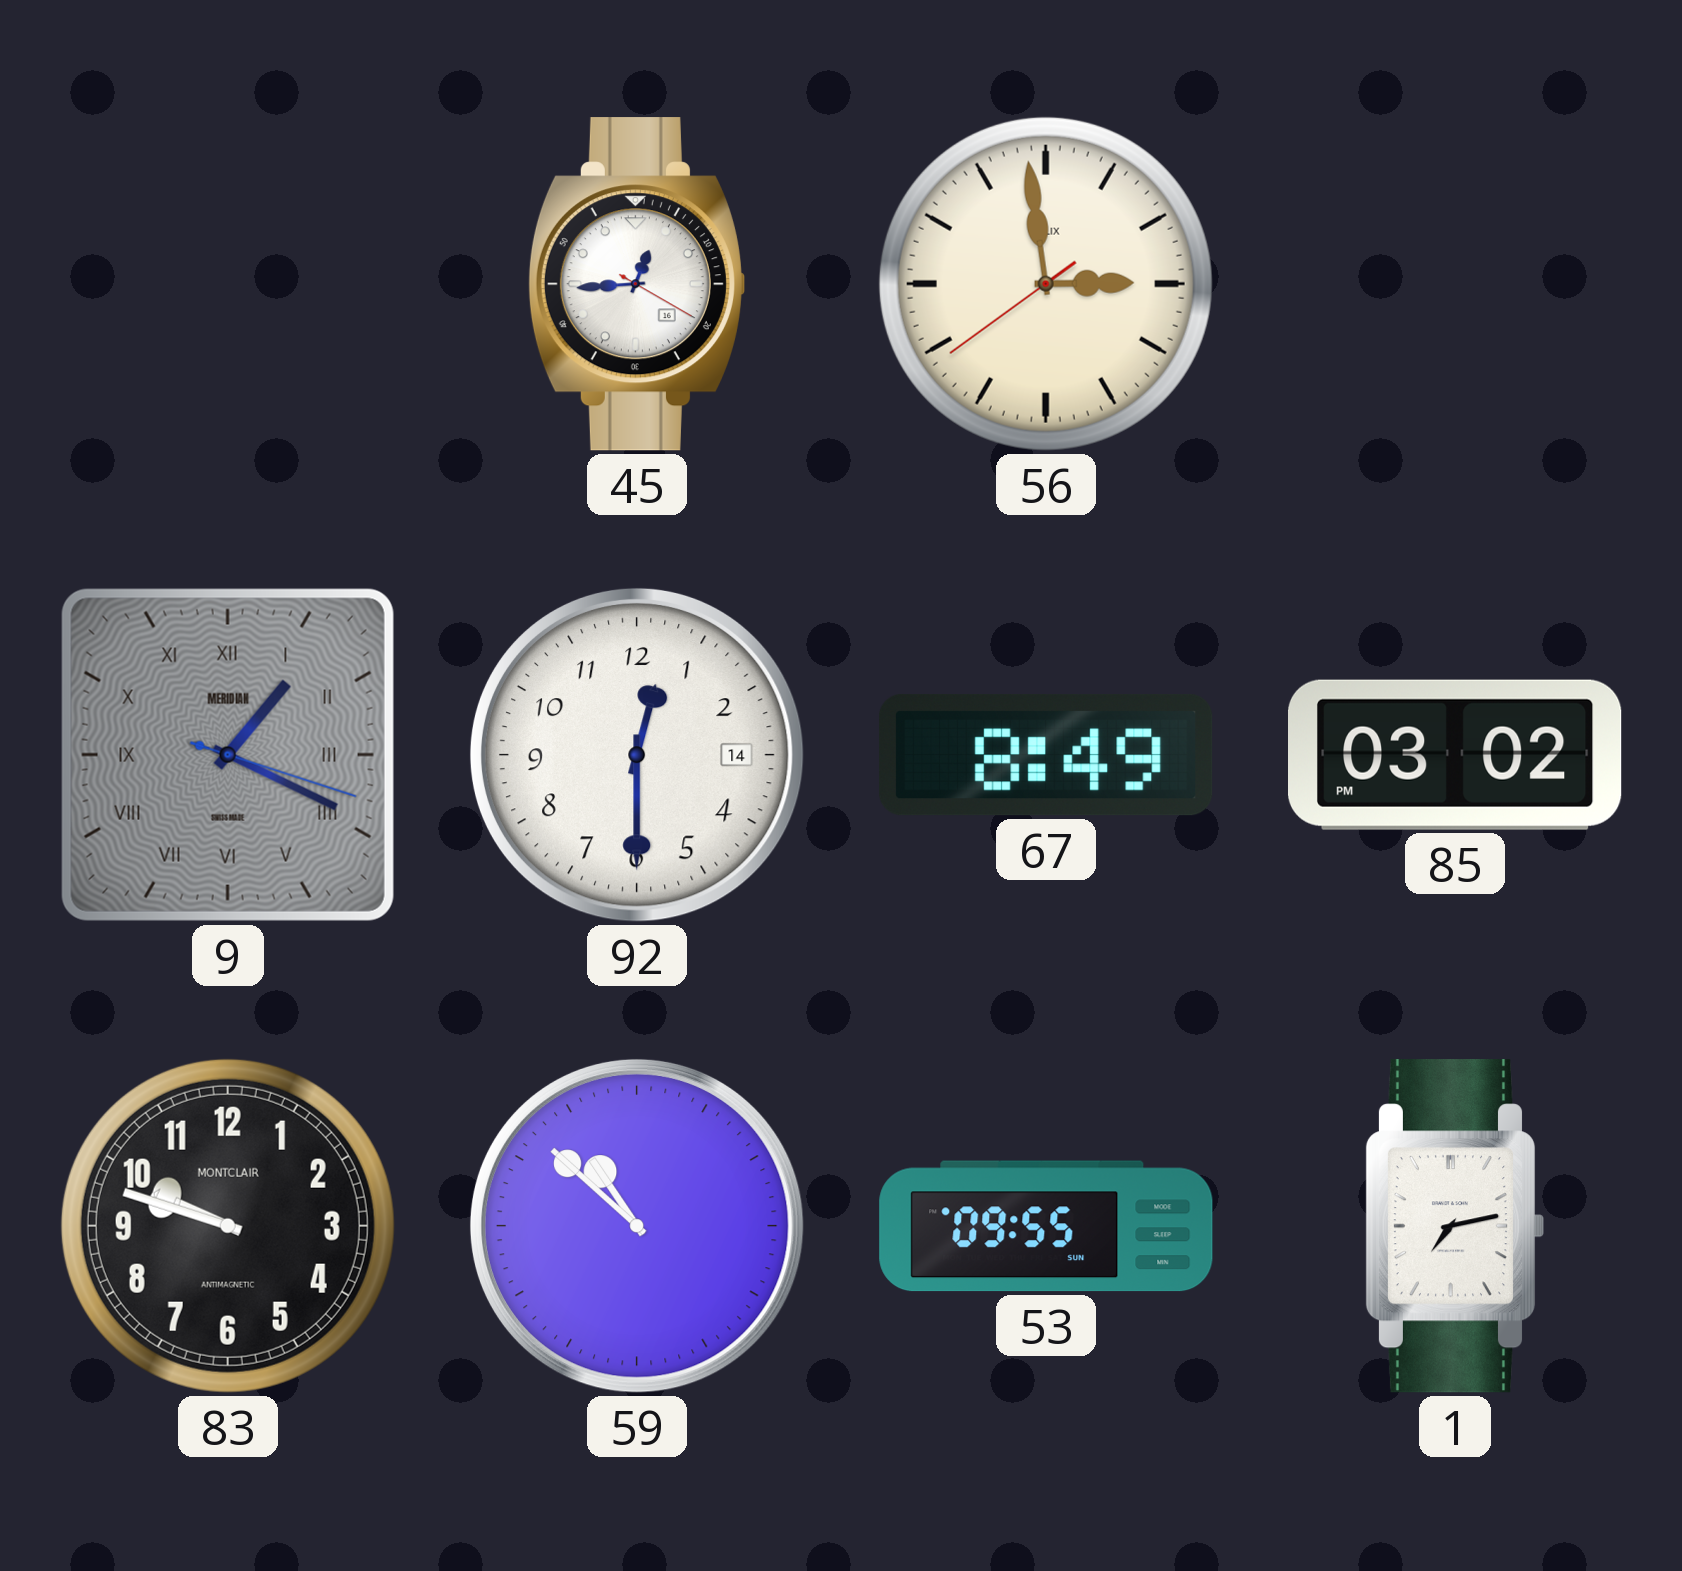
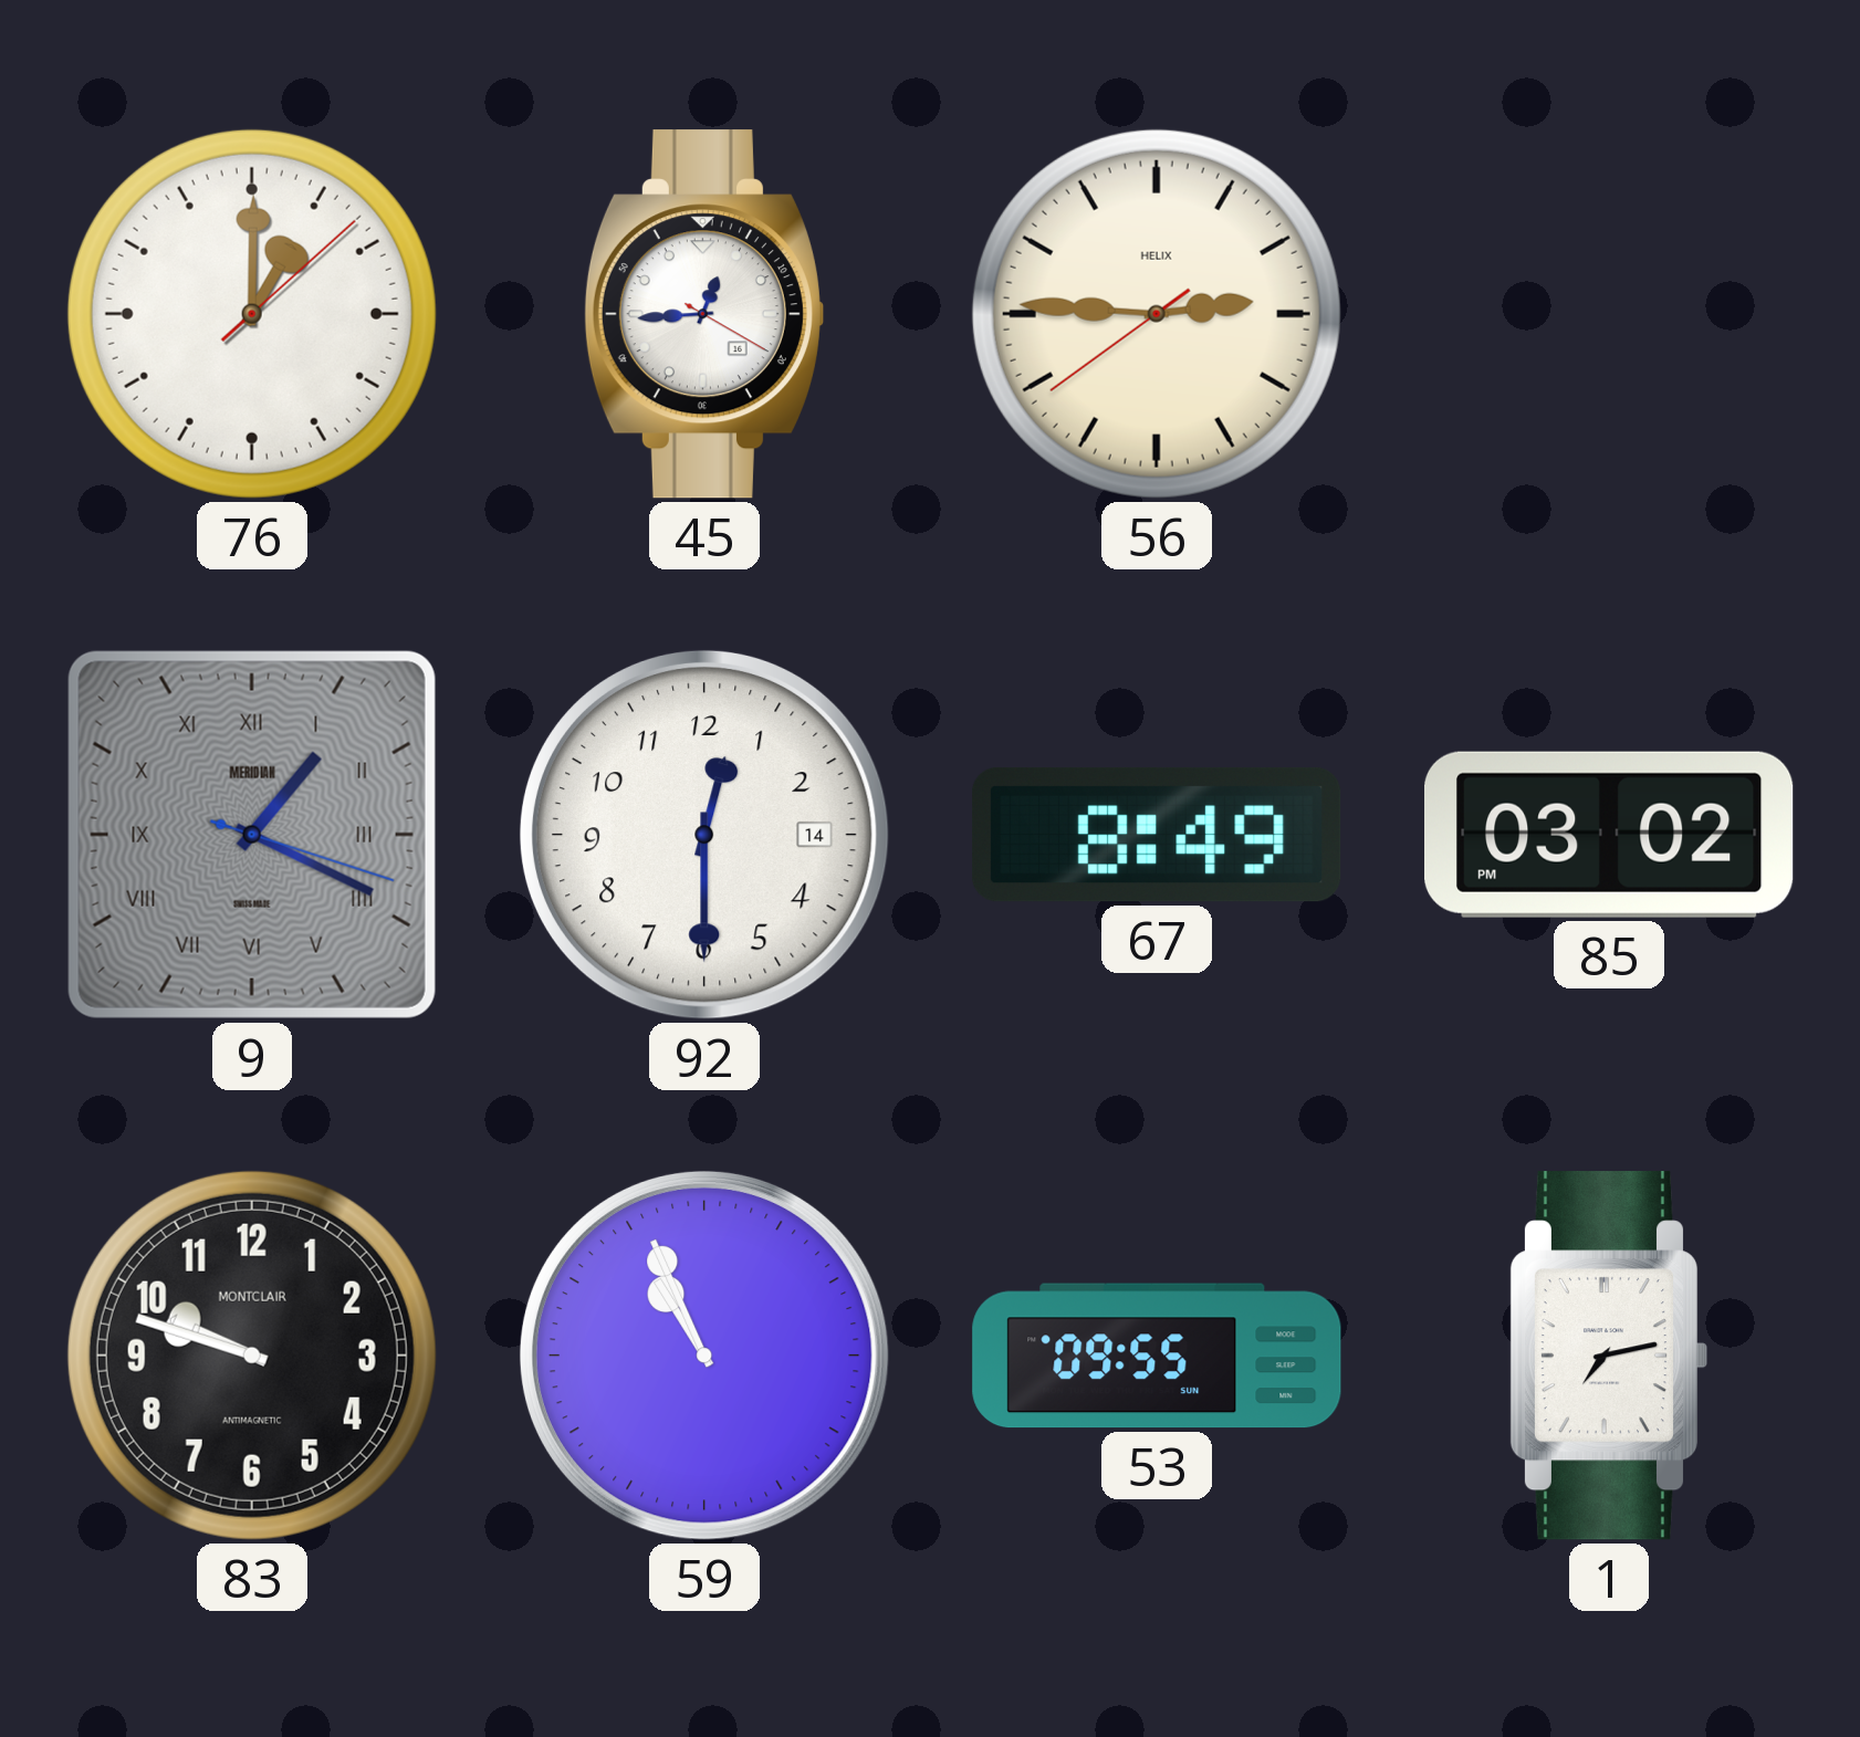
76: none -> 1:00
56: 2:58 -> 2:45
59: 10:52 -> 10:56
